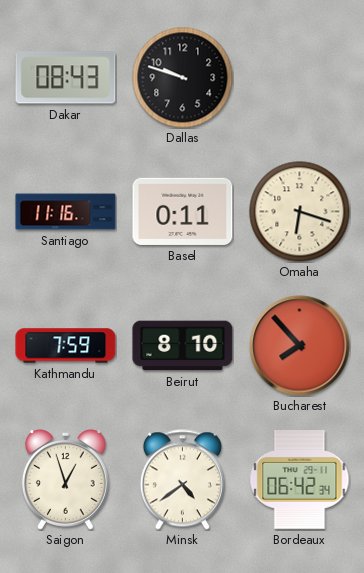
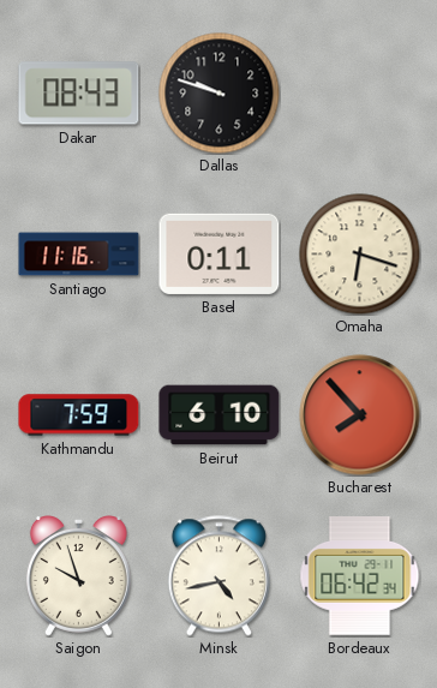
Beirut: 8:10 -> 6:10
Saigon: 12:57 -> 9:57
Minsk: 4:39 -> 4:43
